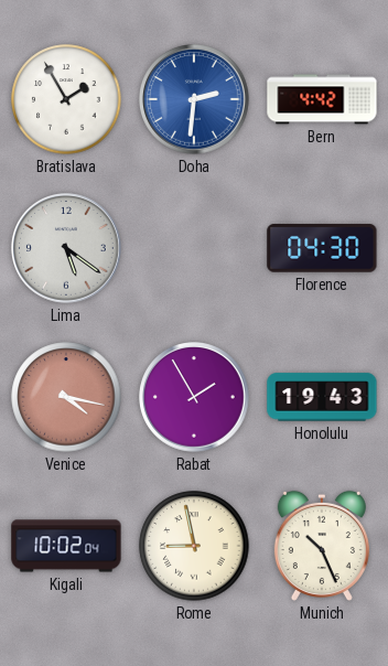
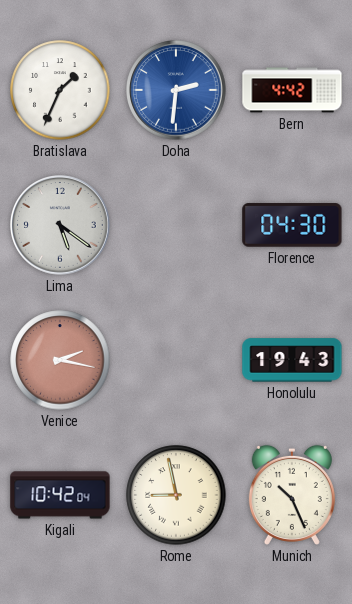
Bratislava: 1:55 -> 1:34
Venice: 4:17 -> 2:17
Rabat: 1:55 -> none
Kigali: 10:02 -> 10:42
